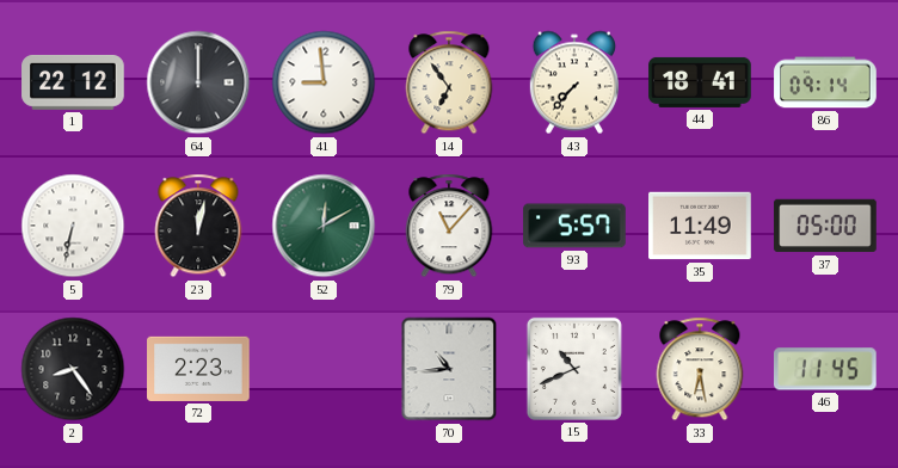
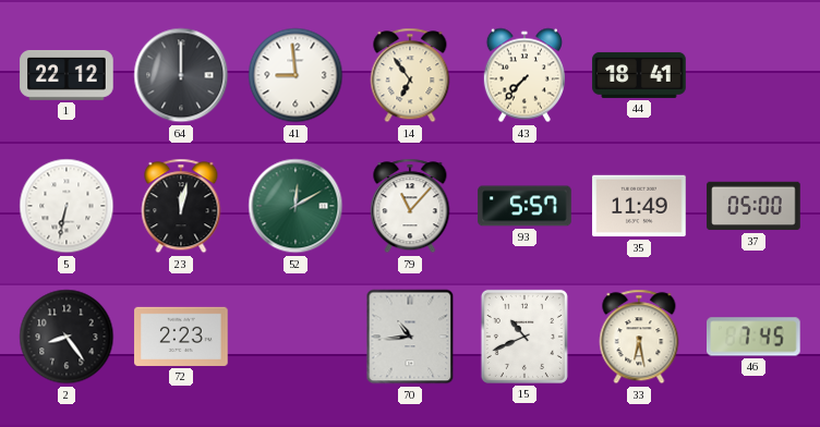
86: 09:14 -> none
46: 11:45 -> 7:45
